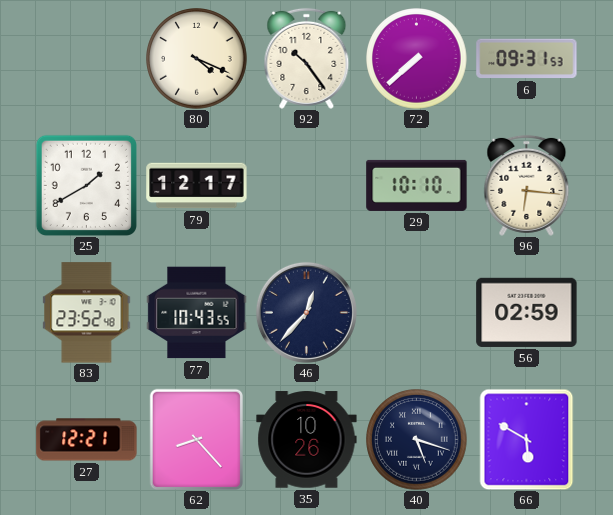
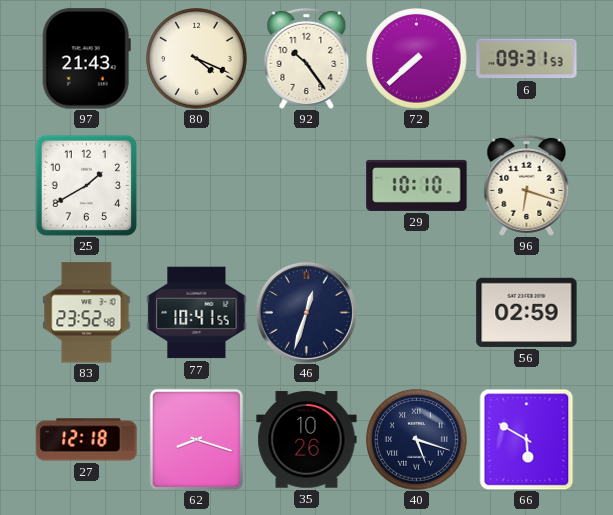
97: none -> 21:43
79: 12:17 -> none
96: 6:16 -> 6:18
77: 10:43 -> 10:41
46: 12:37 -> 12:33
27: 12:21 -> 12:18
62: 8:23 -> 8:18
